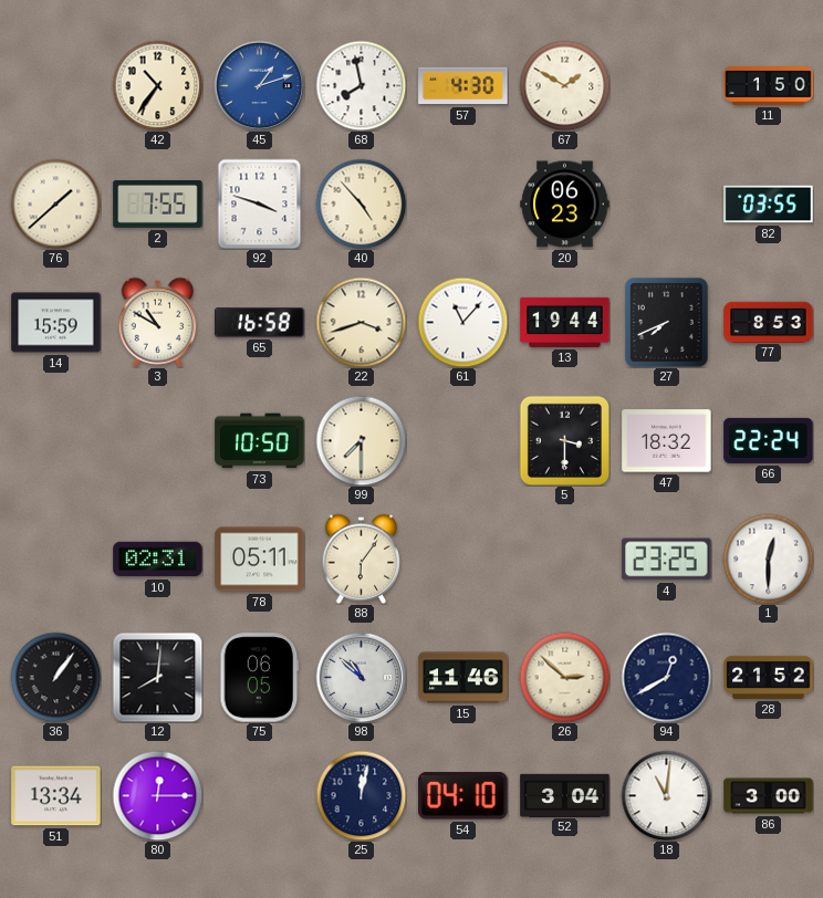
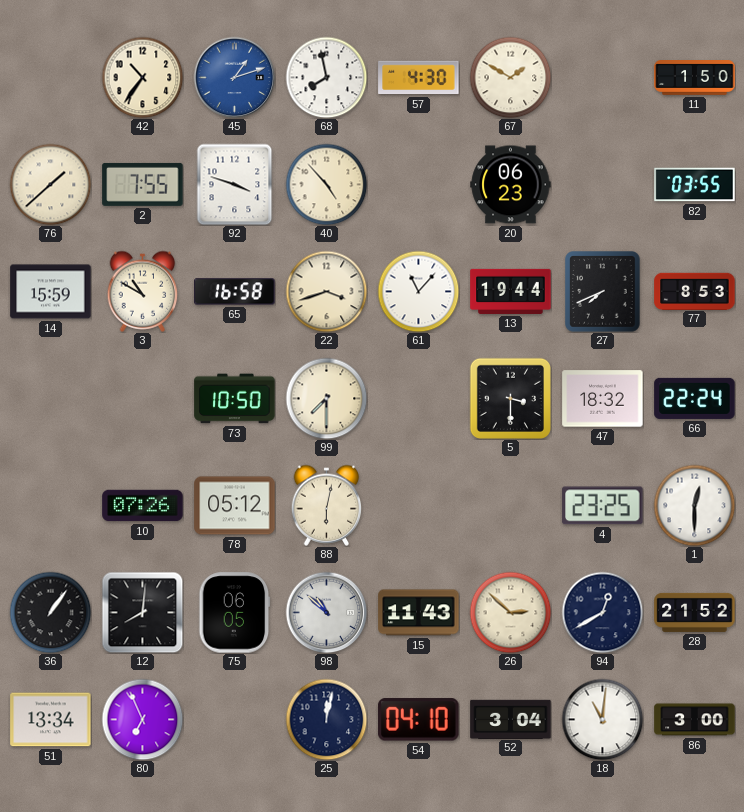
10: 02:31 -> 07:26
78: 05:11 -> 05:12
88: 6:06 -> 6:02
15: 11:46 -> 11:43
80: 12:15 -> 6:56
